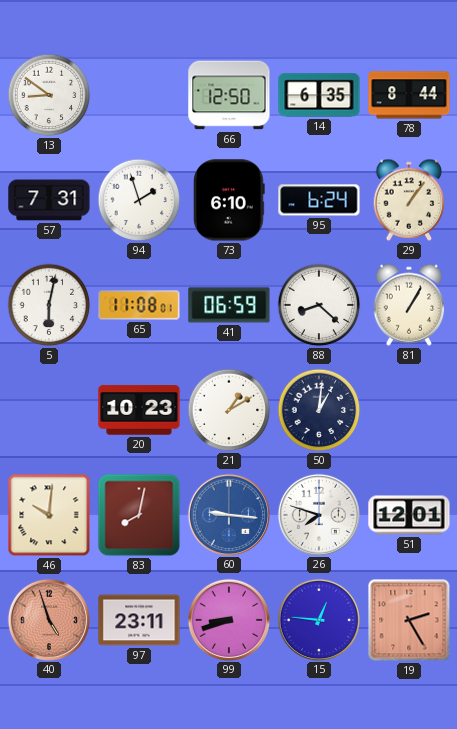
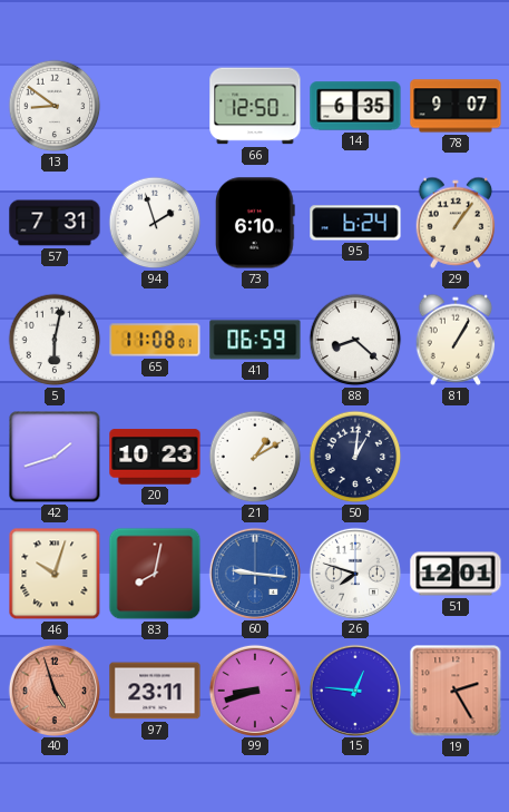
78: 8:44 -> 9:07
42: none -> 1:42
46: 10:01 -> 10:03
